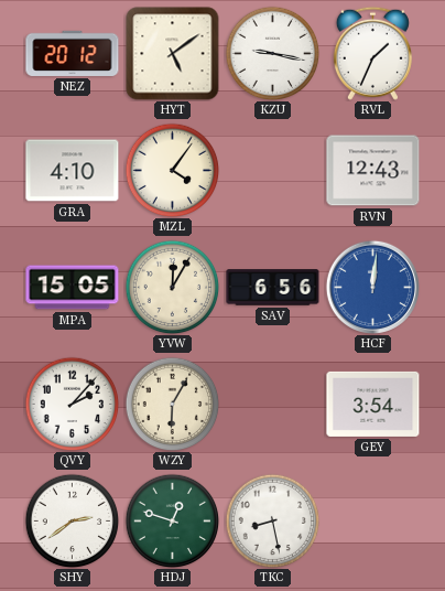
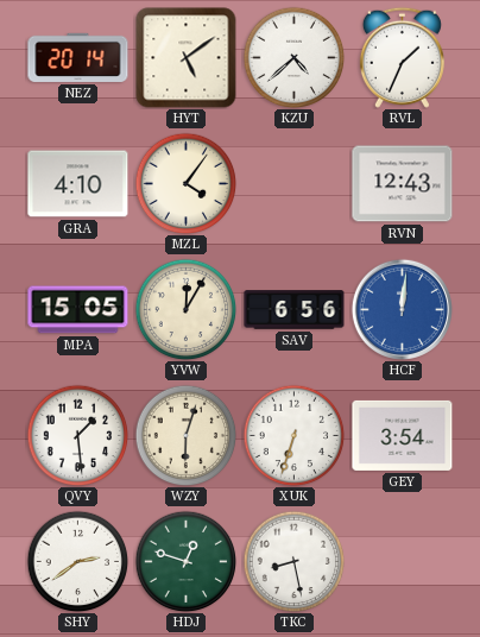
NEZ: 20:12 -> 20:14
KZU: 9:17 -> 4:38
QVY: 2:07 -> 1:29
WZY: 6:05 -> 6:03
XUK: none -> 6:33
